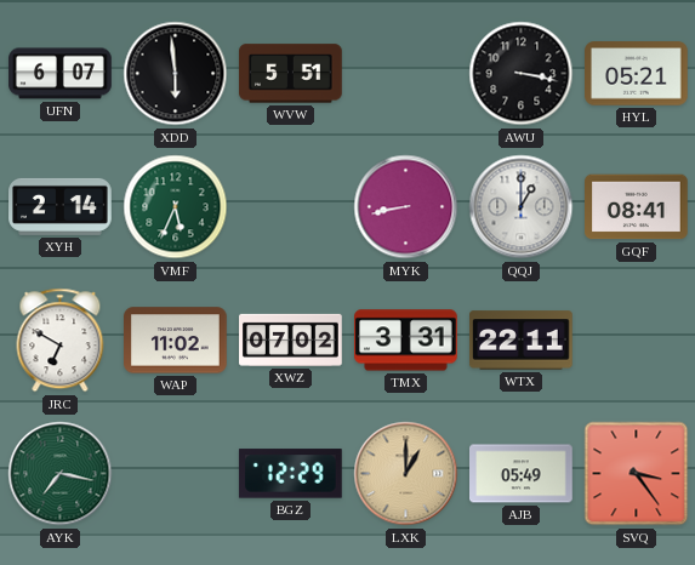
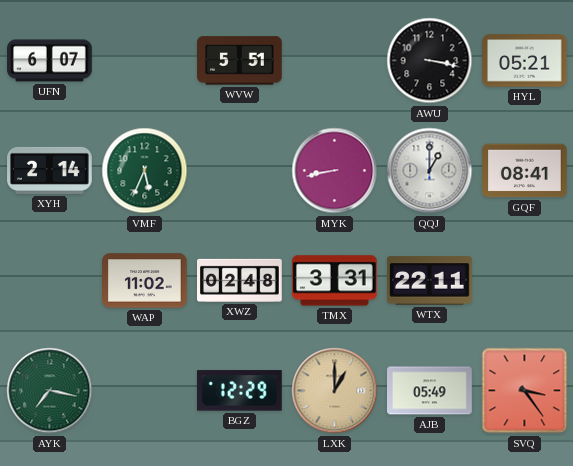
XDD: 5:59 -> none
JRC: 6:50 -> none
XWZ: 07:02 -> 02:48
